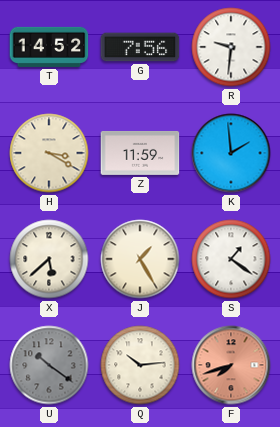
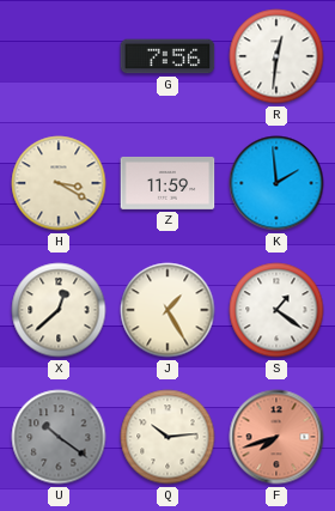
T: 14:52 -> none
R: 9:31 -> 12:31
X: 5:38 -> 12:38
